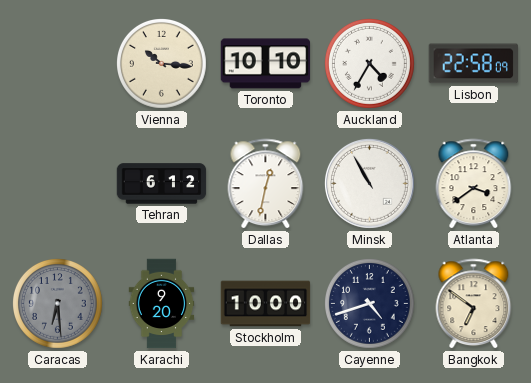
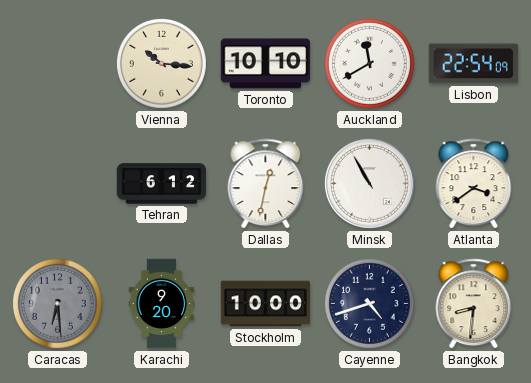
Auckland: 4:35 -> 11:40
Lisbon: 22:58 -> 22:54
Bangkok: 6:51 -> 8:31
